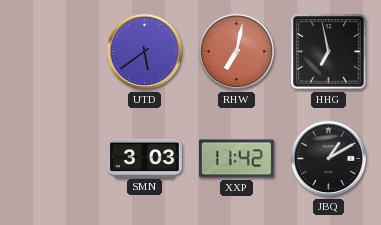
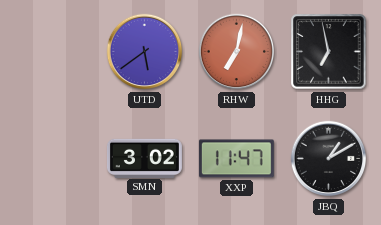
SMN: 3:03 -> 3:02
XXP: 11:42 -> 11:47
